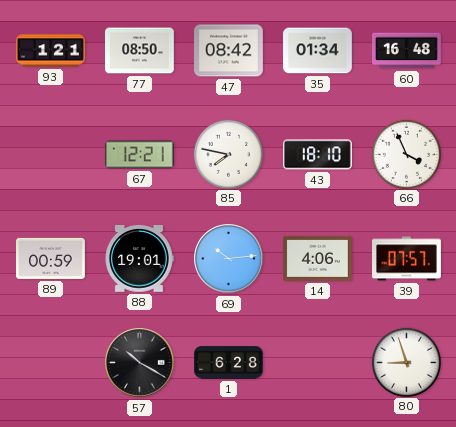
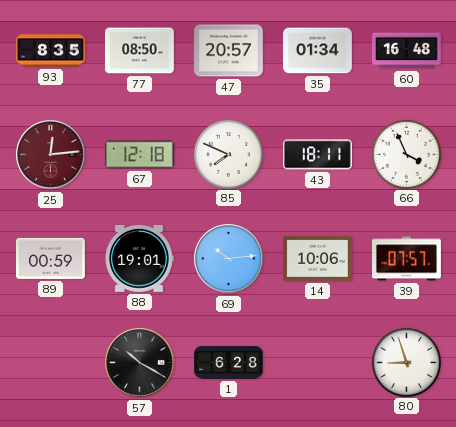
93: 1:21 -> 8:35
47: 08:42 -> 20:57
25: none -> 12:14
67: 12:21 -> 12:18
85: 7:47 -> 7:49
43: 18:10 -> 18:11
14: 4:06 -> 10:06
